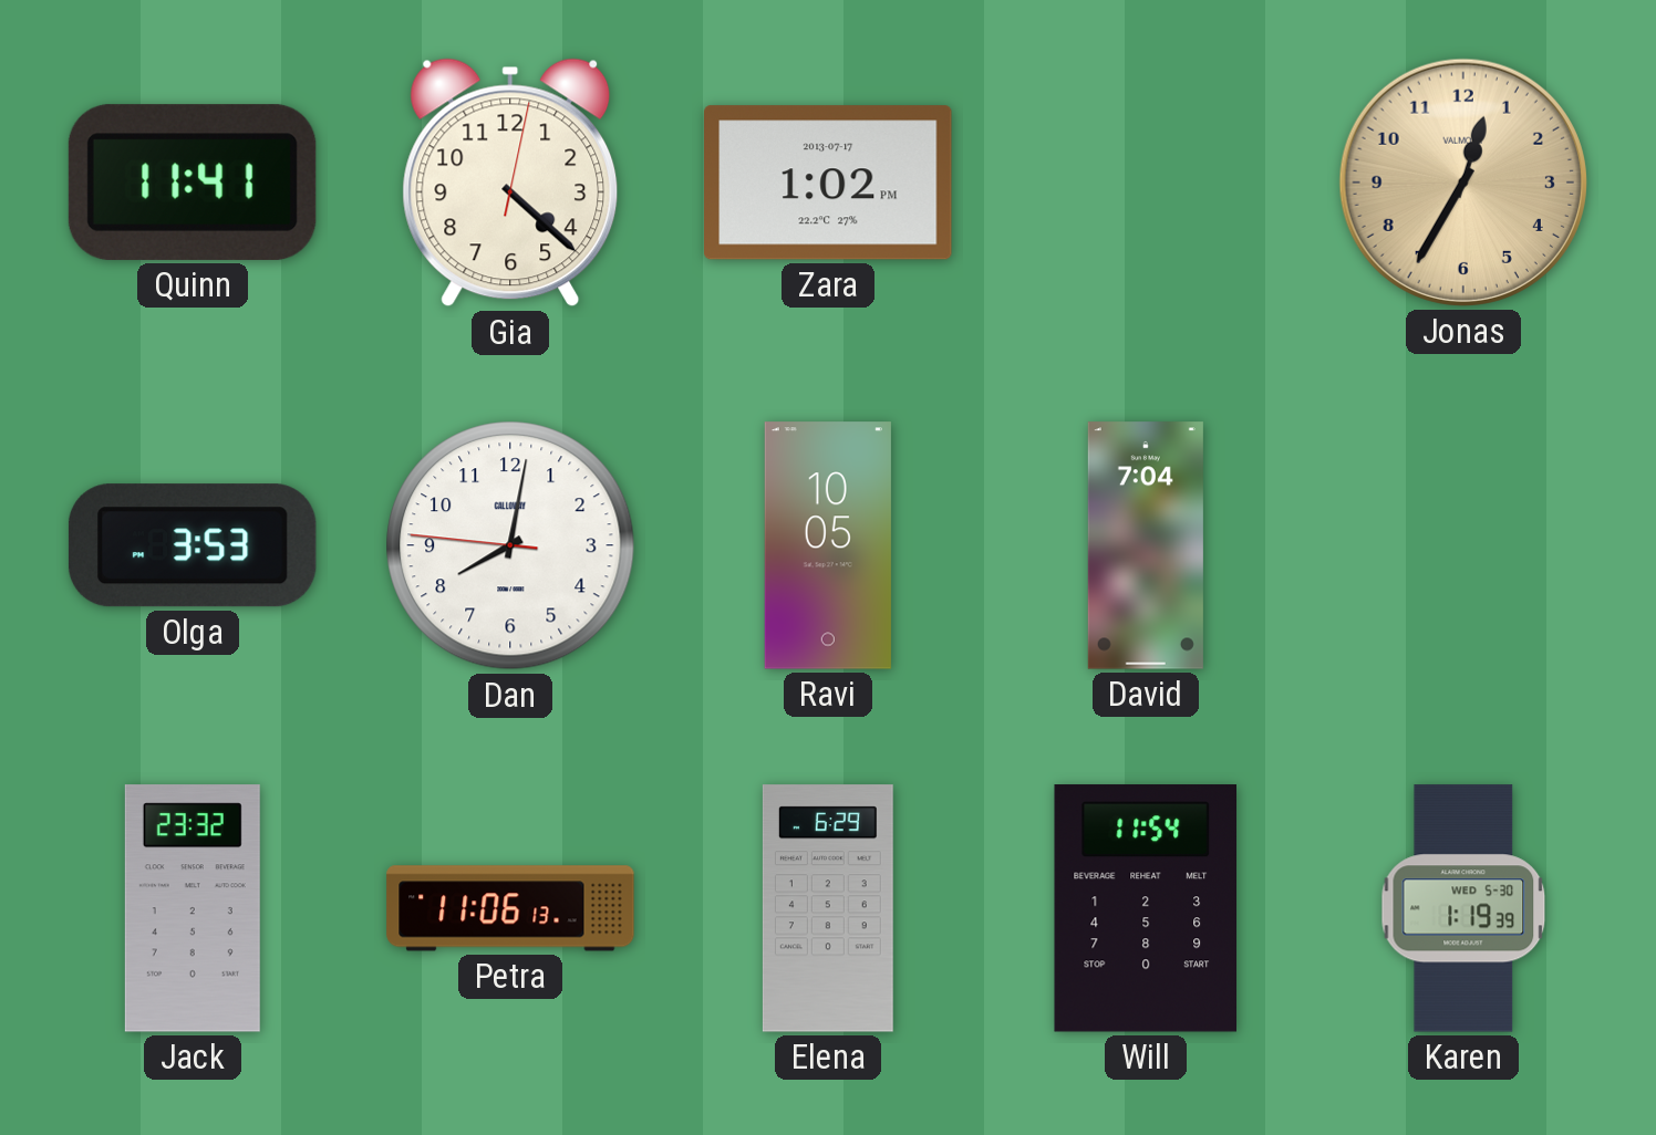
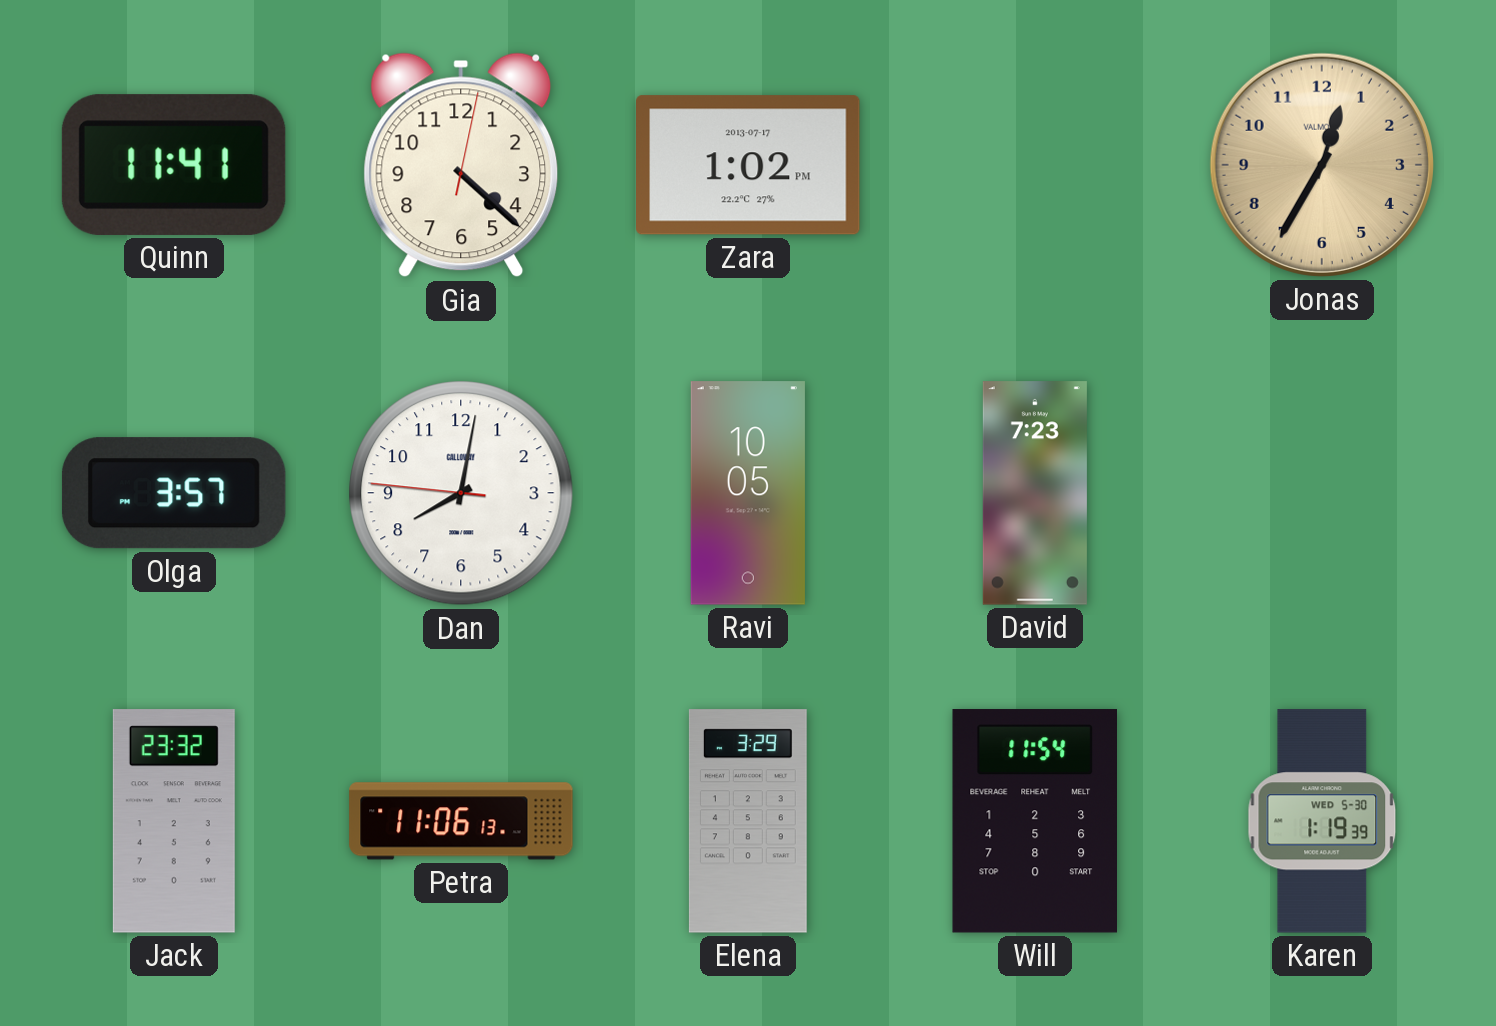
Olga: 3:53 -> 3:57
David: 7:04 -> 7:23
Elena: 6:29 -> 3:29
